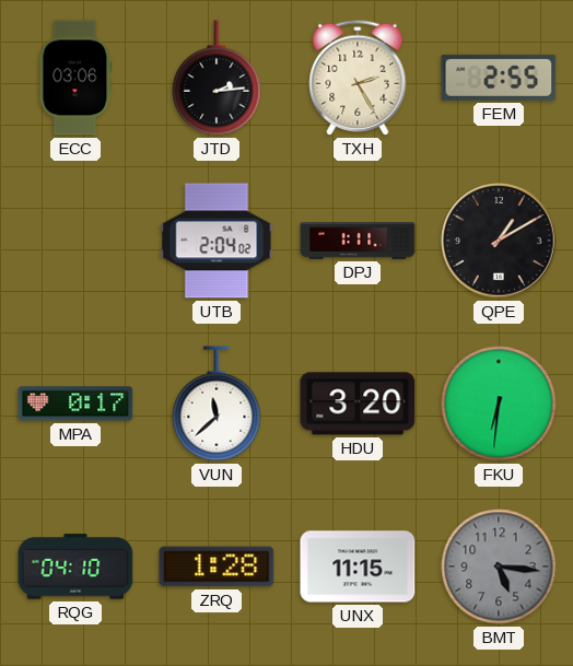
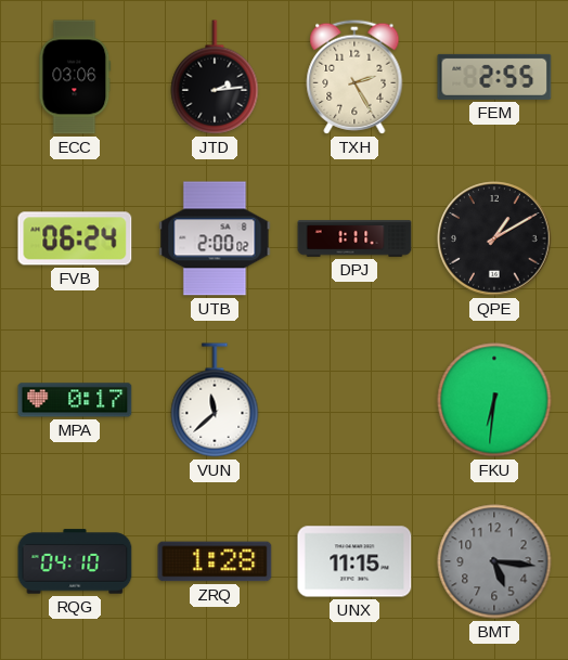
FVB: none -> 06:24
UTB: 2:04 -> 2:00
HDU: 3:20 -> none
